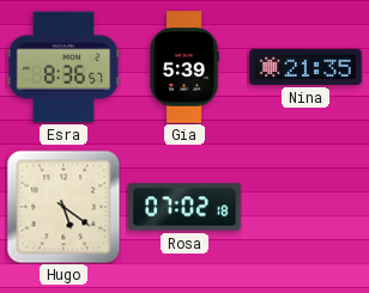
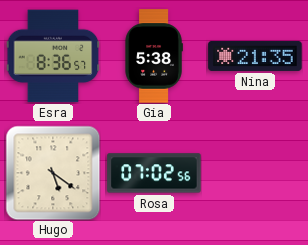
Gia: 5:39 -> 5:38
Rosa: 07:02:18 -> 07:02:56
